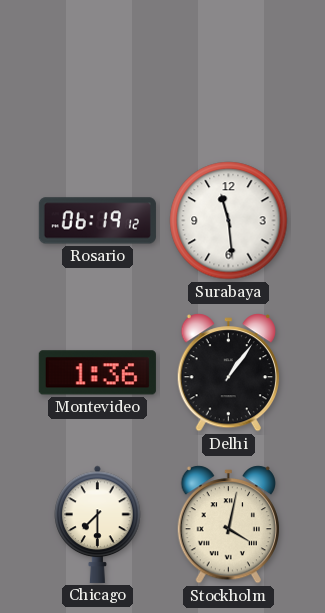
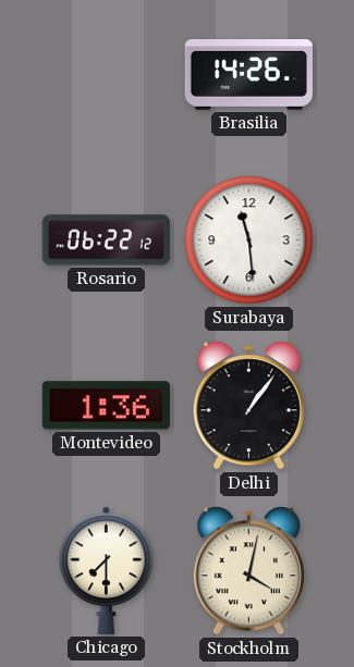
Brasilia: none -> 14:26
Rosario: 06:19 -> 06:22
